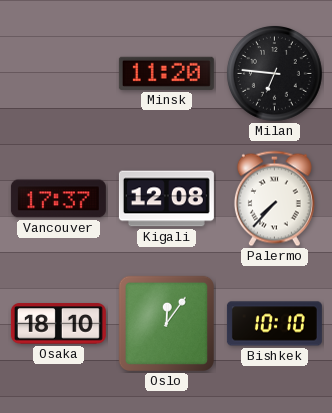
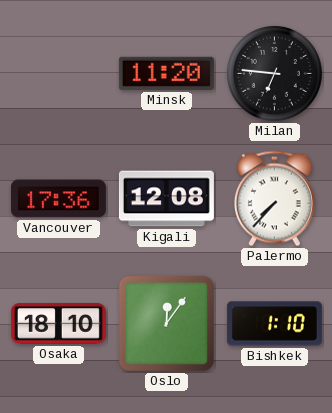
Vancouver: 17:37 -> 17:36
Bishkek: 10:10 -> 1:10
